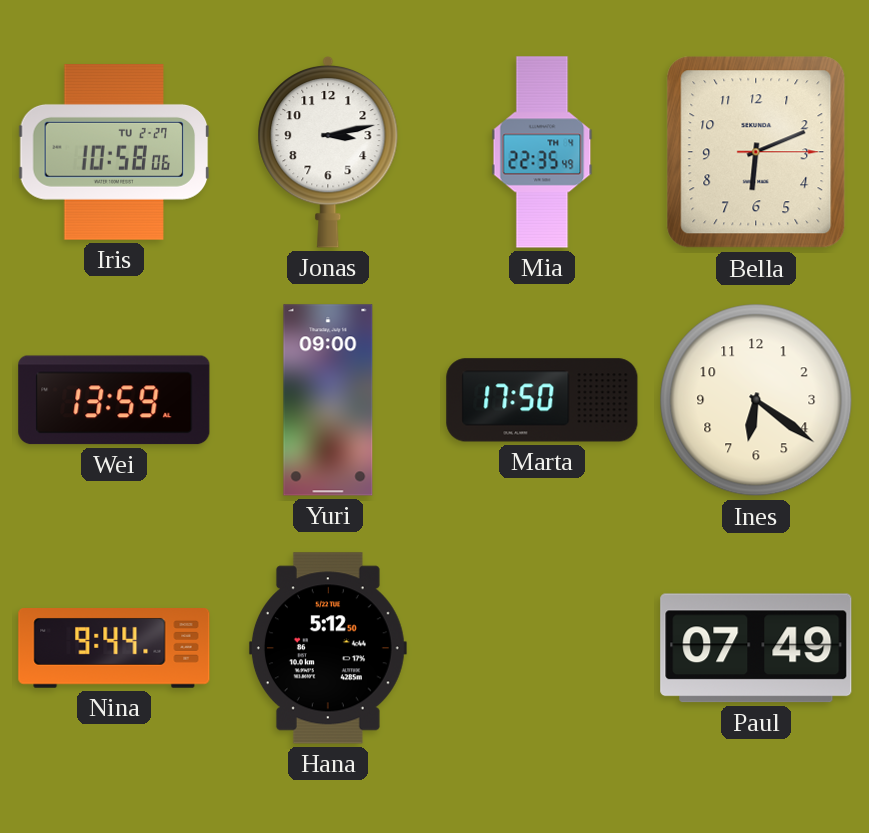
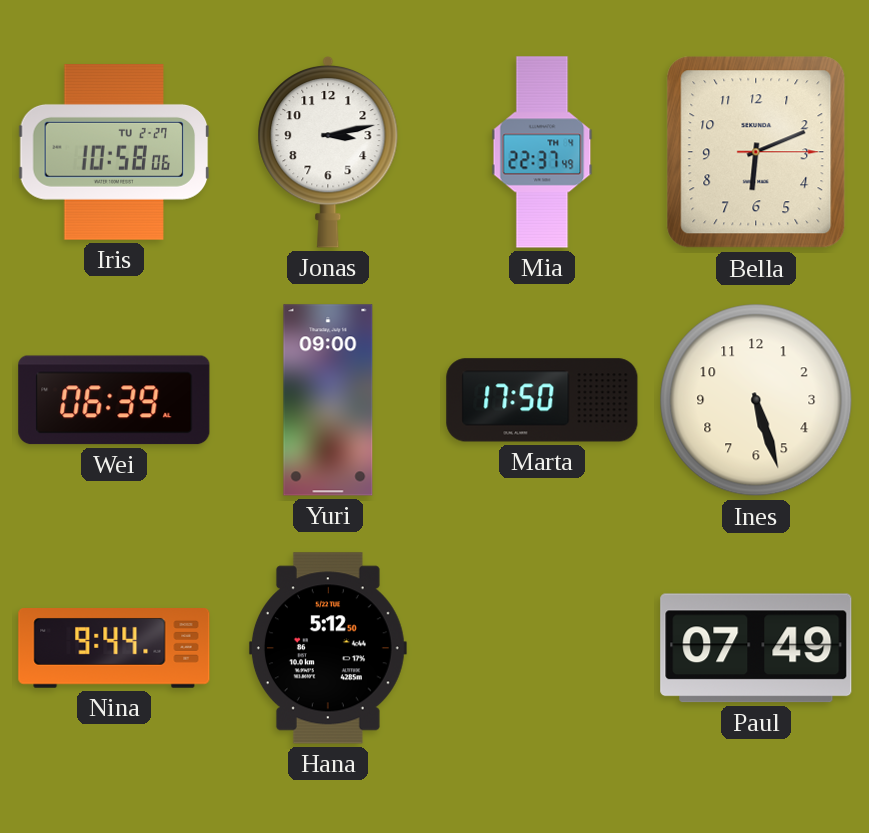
Mia: 22:35 -> 22:37
Wei: 13:59 -> 06:39
Ines: 6:21 -> 5:27
